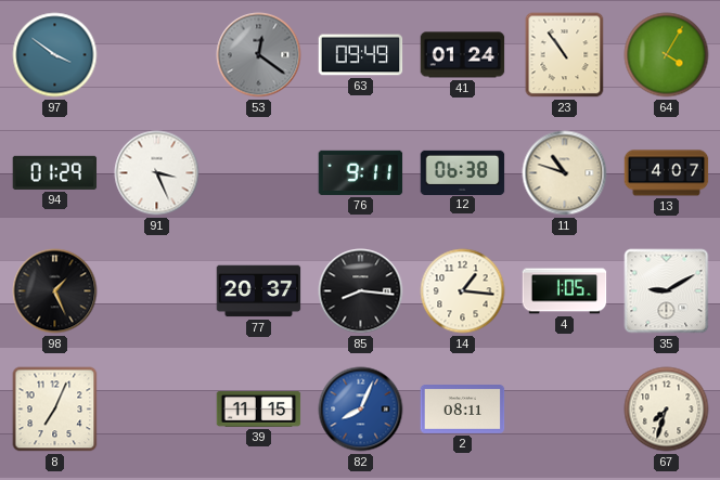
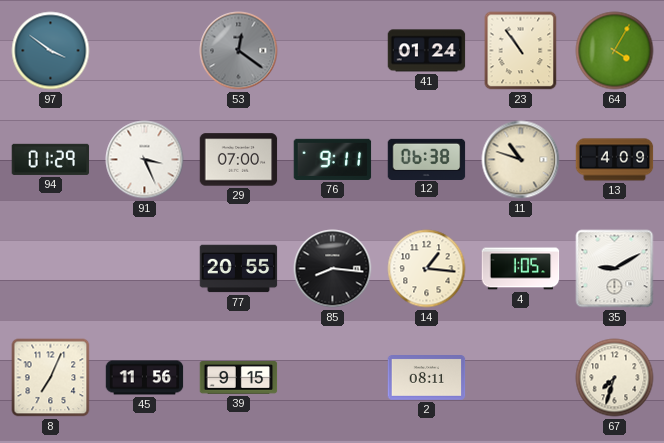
63: 09:49 -> none
29: none -> 07:00
13: 4:07 -> 4:09
98: 1:26 -> none
77: 20:37 -> 20:55
45: none -> 11:56
39: 11:15 -> 9:15
82: 8:04 -> none
